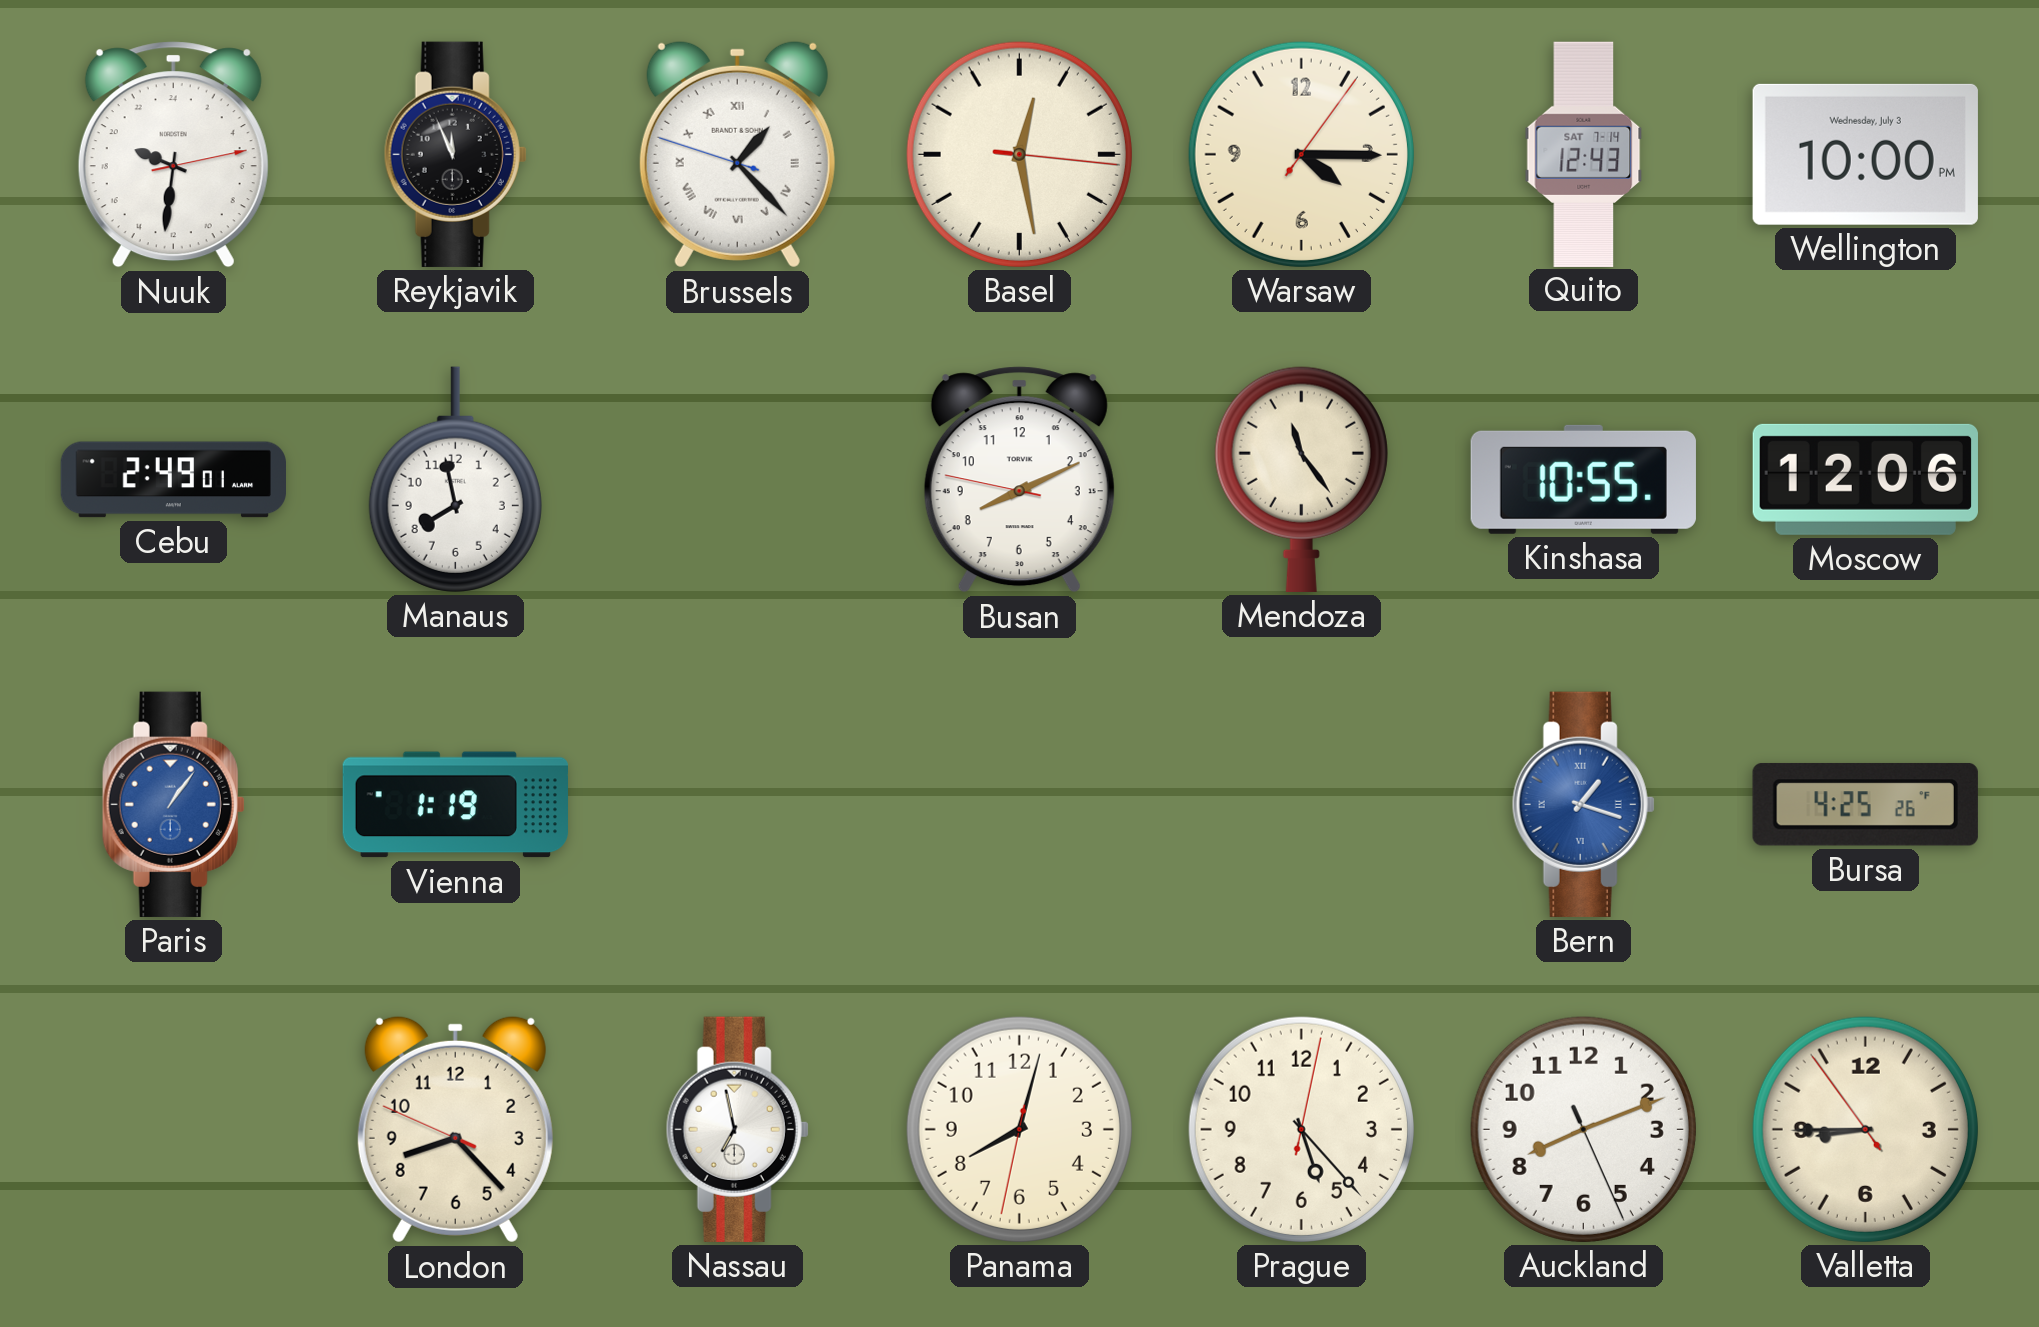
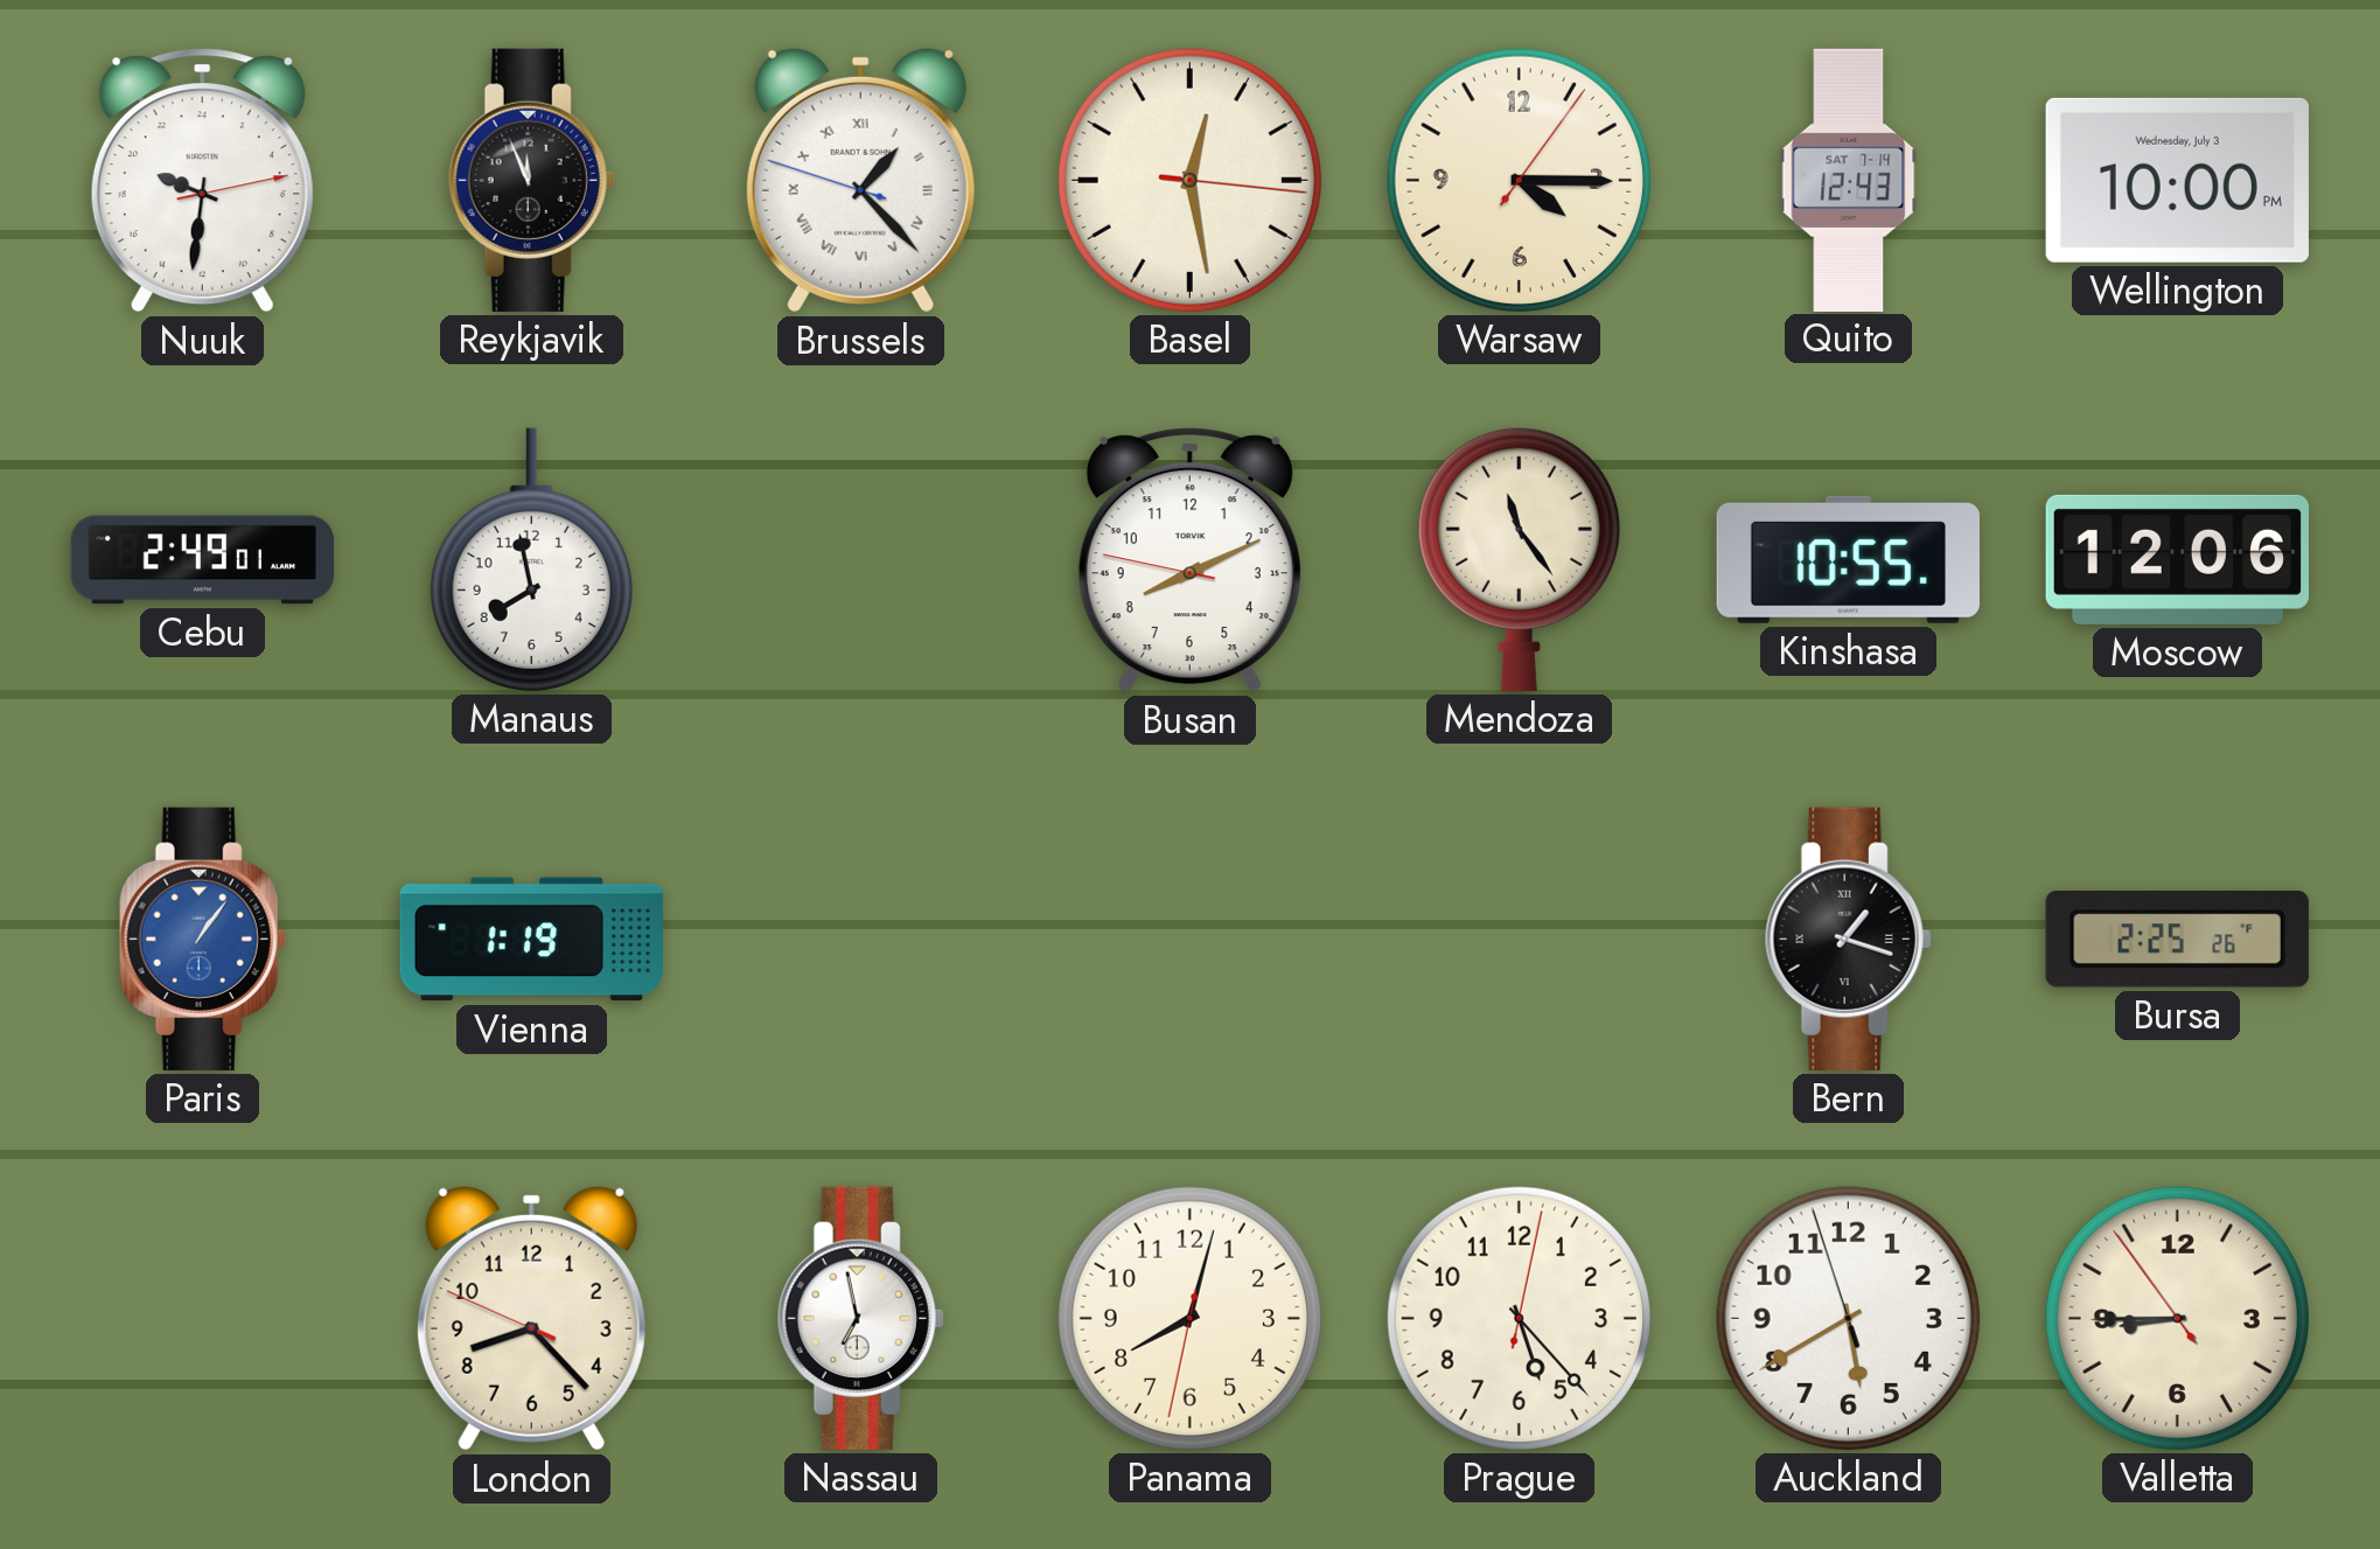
Bern dial: blue -> black
Bursa: 4:25 -> 2:25
Auckland: 8:11 -> 5:39
